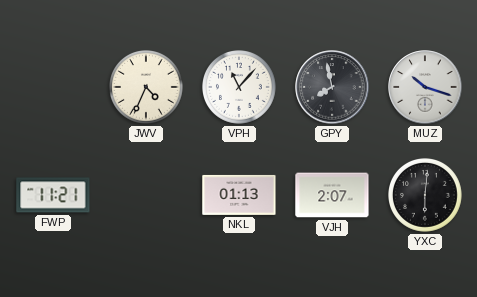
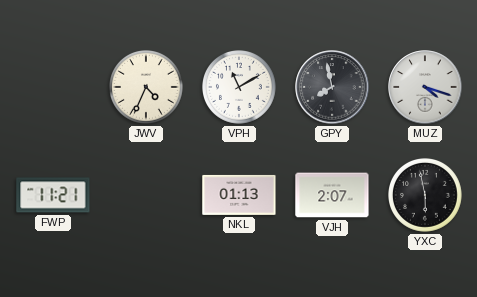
VPH: 11:07 -> 11:10
MUZ: 10:18 -> 4:18
YXC: 6:01 -> 5:58
